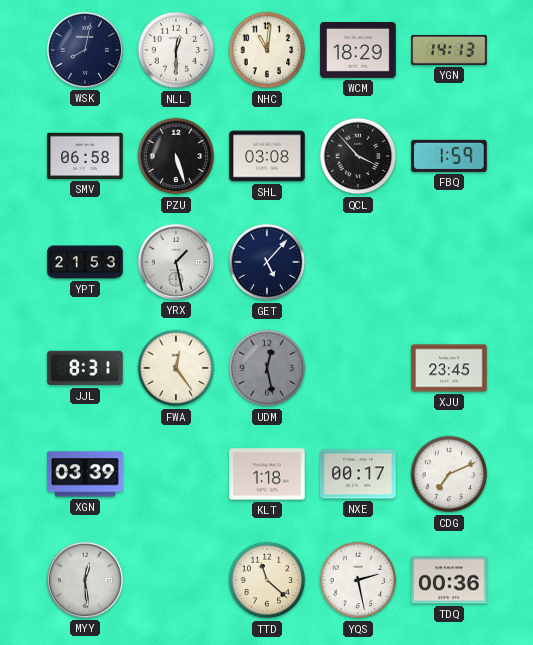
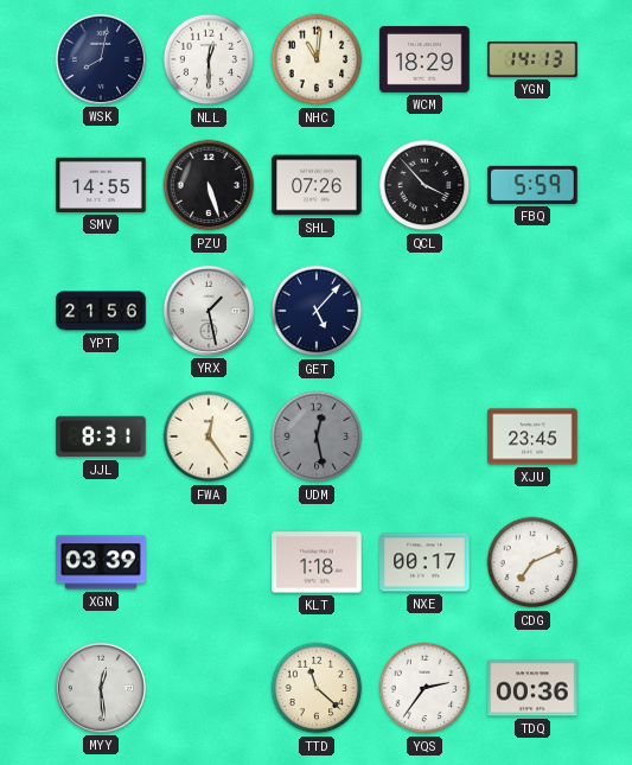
SMV: 06:58 -> 14:55
SHL: 03:08 -> 07:26
FBQ: 1:59 -> 5:59
YPT: 21:53 -> 21:56
YQS: 2:28 -> 2:36
